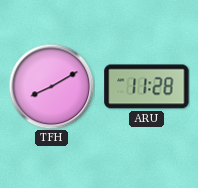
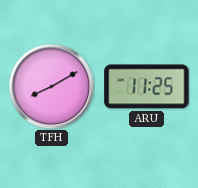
ARU: 11:28 -> 11:25
